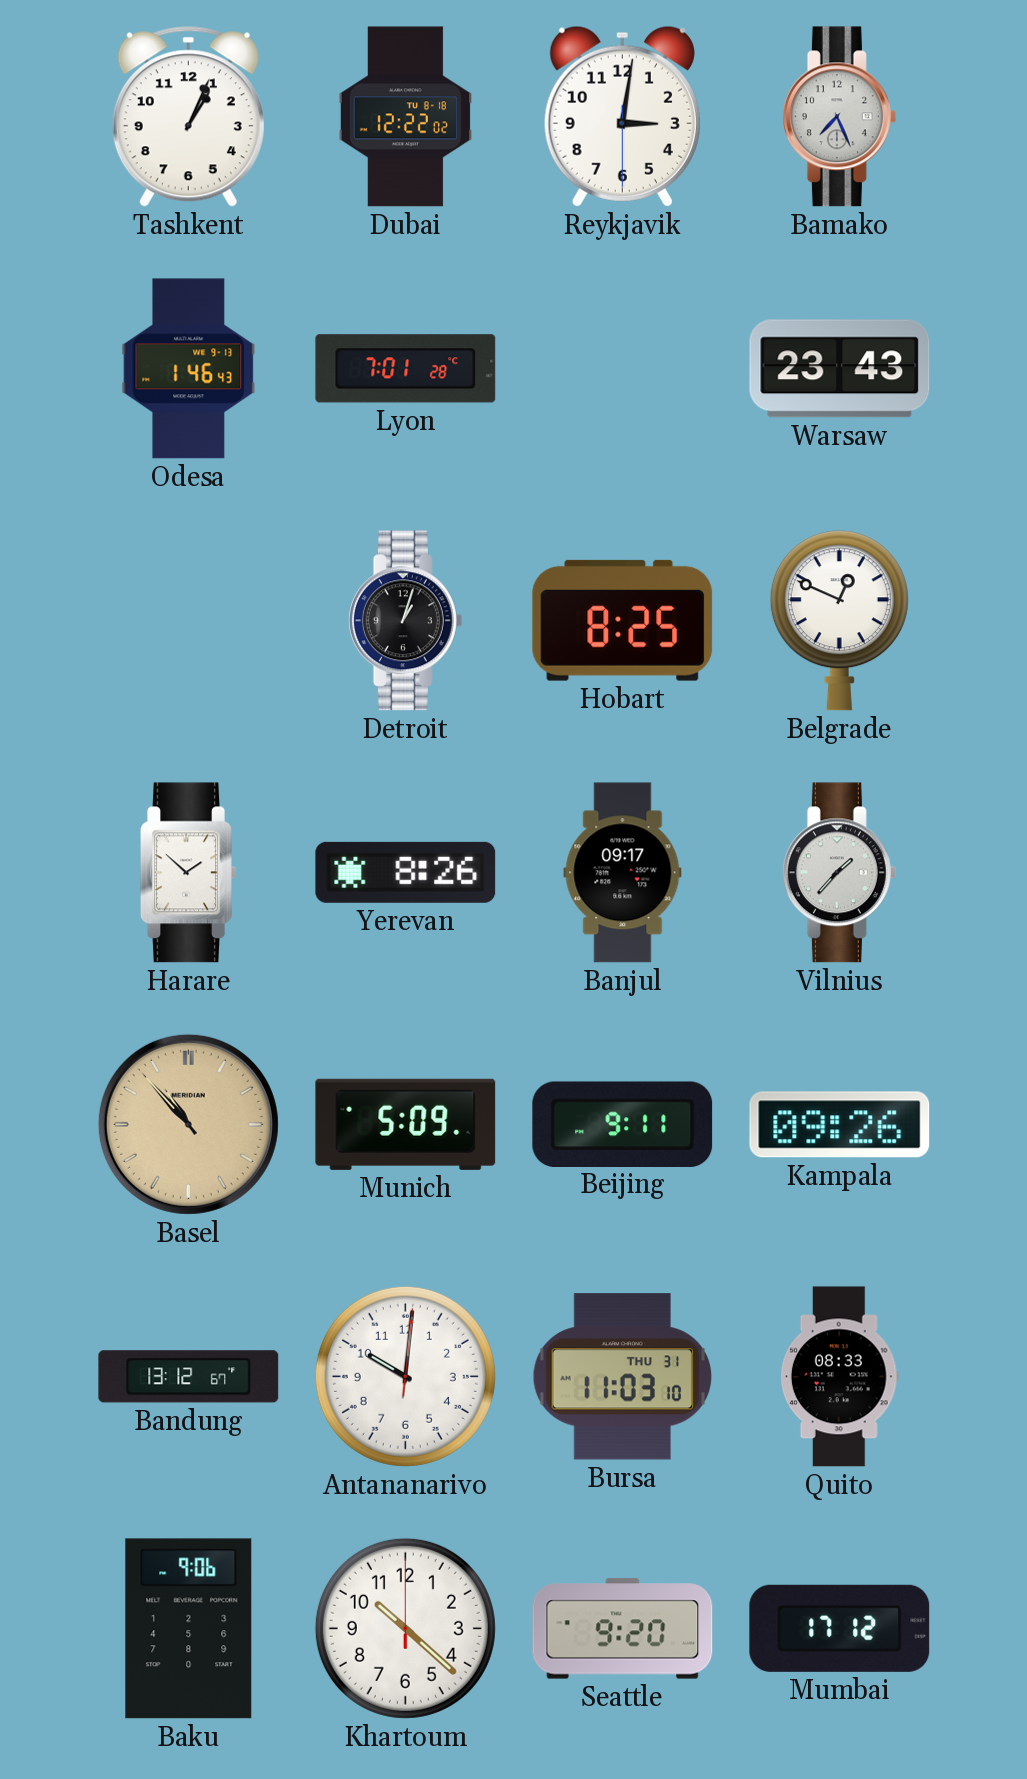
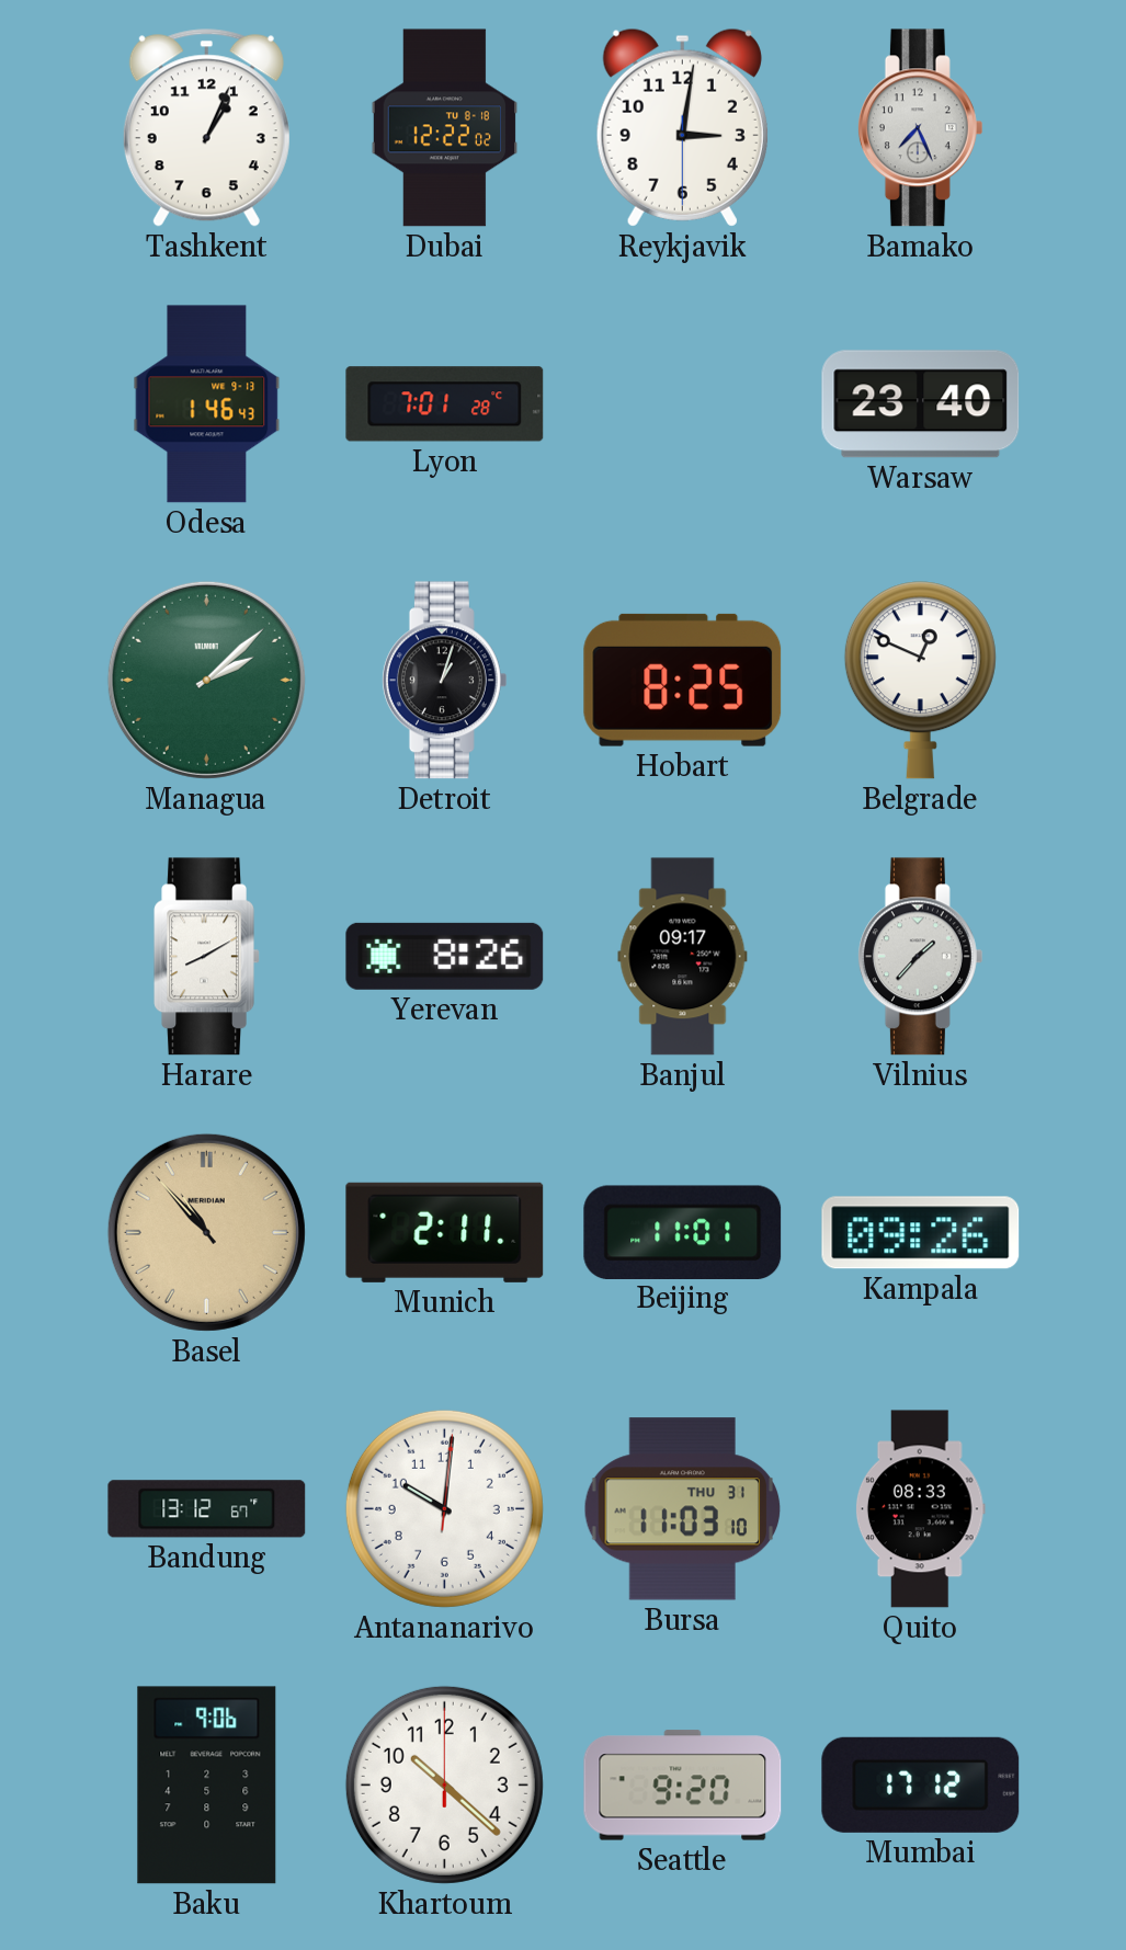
Warsaw: 23:43 -> 23:40
Managua: none -> 2:08
Harare: 1:52 -> 8:10
Munich: 5:09 -> 2:11
Beijing: 9:11 -> 11:01
